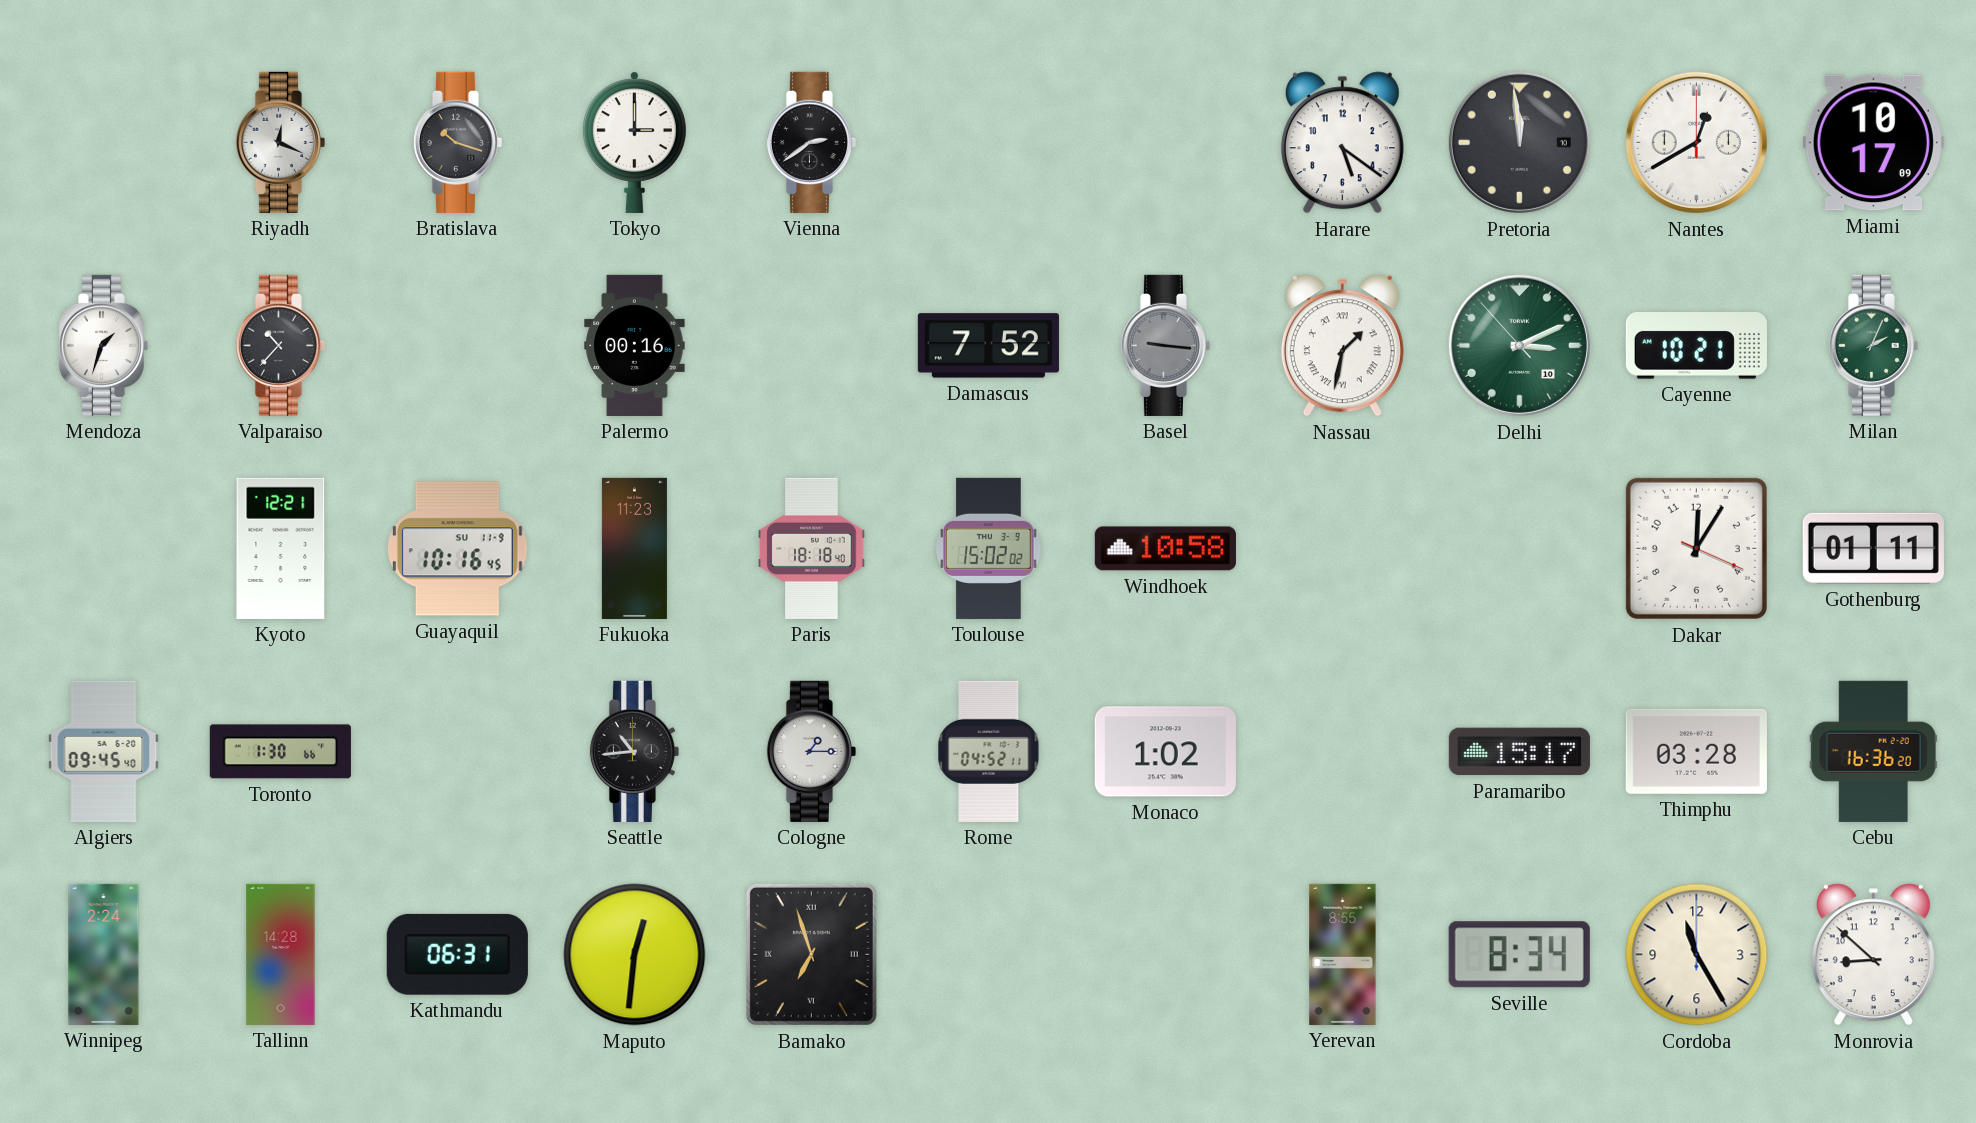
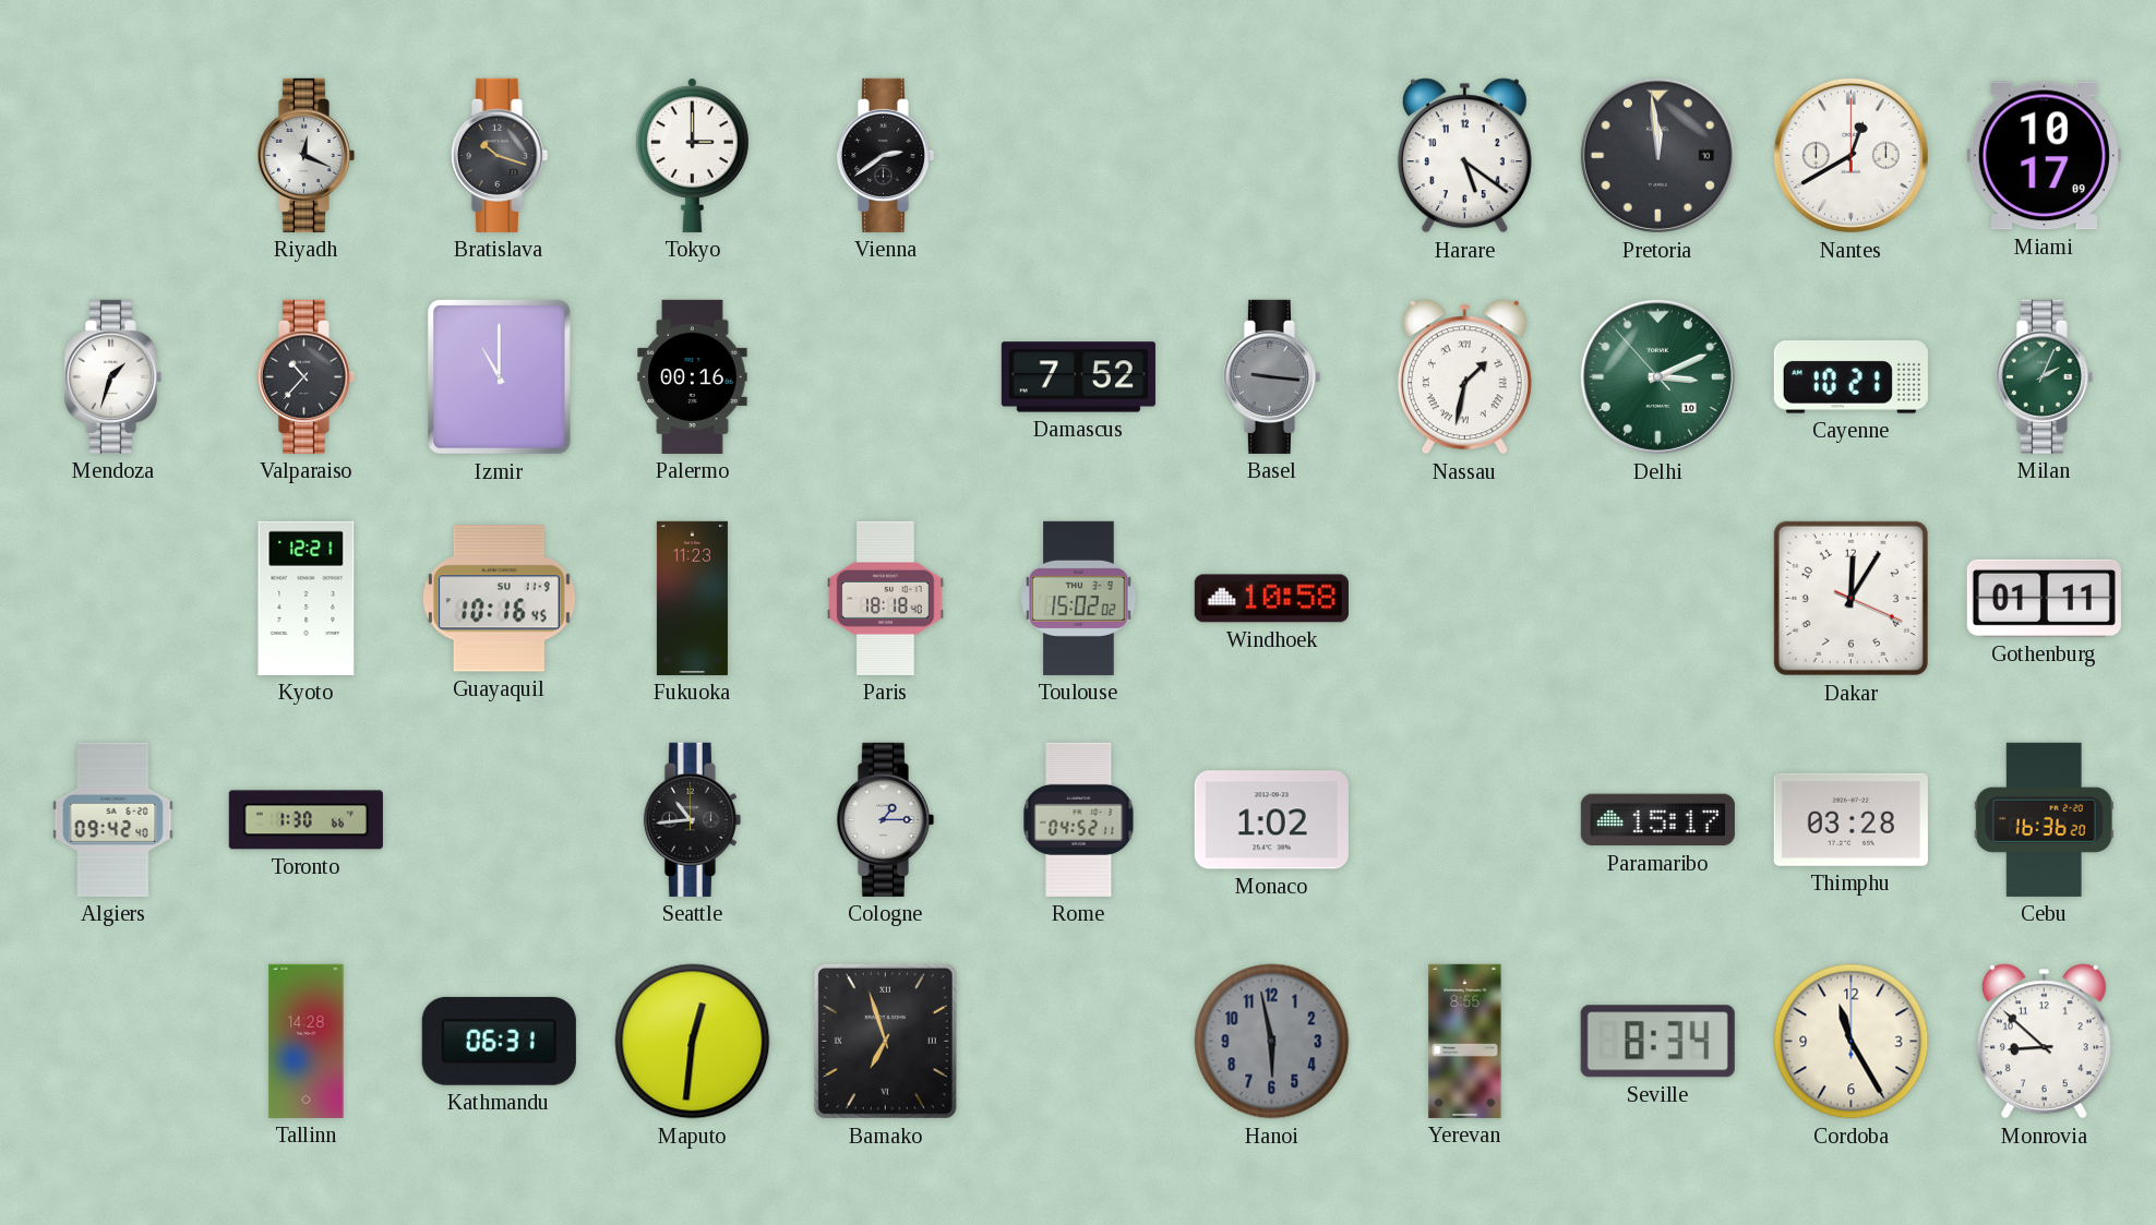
Izmir: none -> 11:00
Algiers: 09:45 -> 09:42
Winnipeg: 2:24 -> none
Hanoi: none -> 5:58
